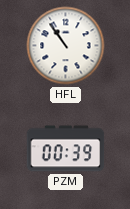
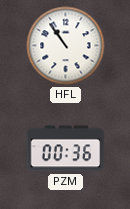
PZM: 00:39 -> 00:36
